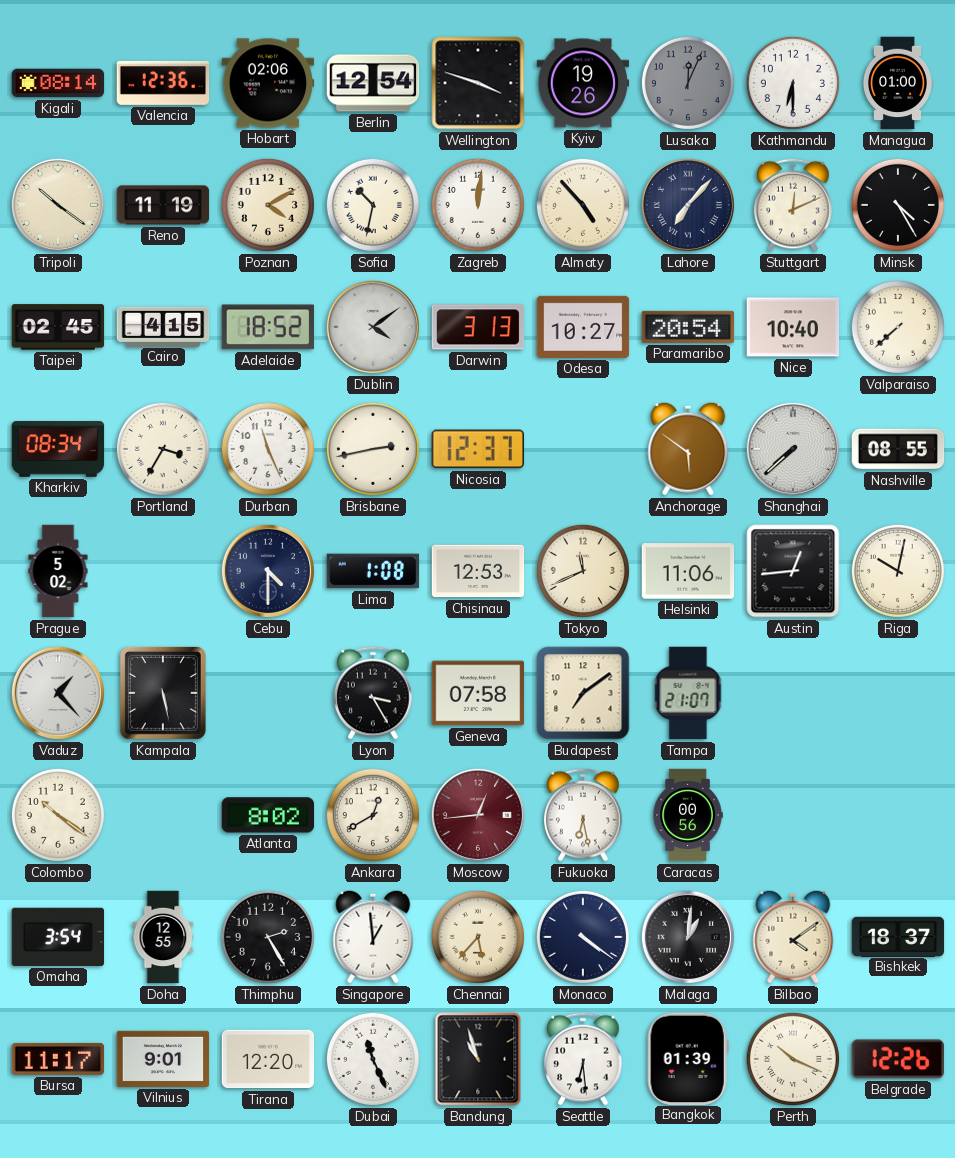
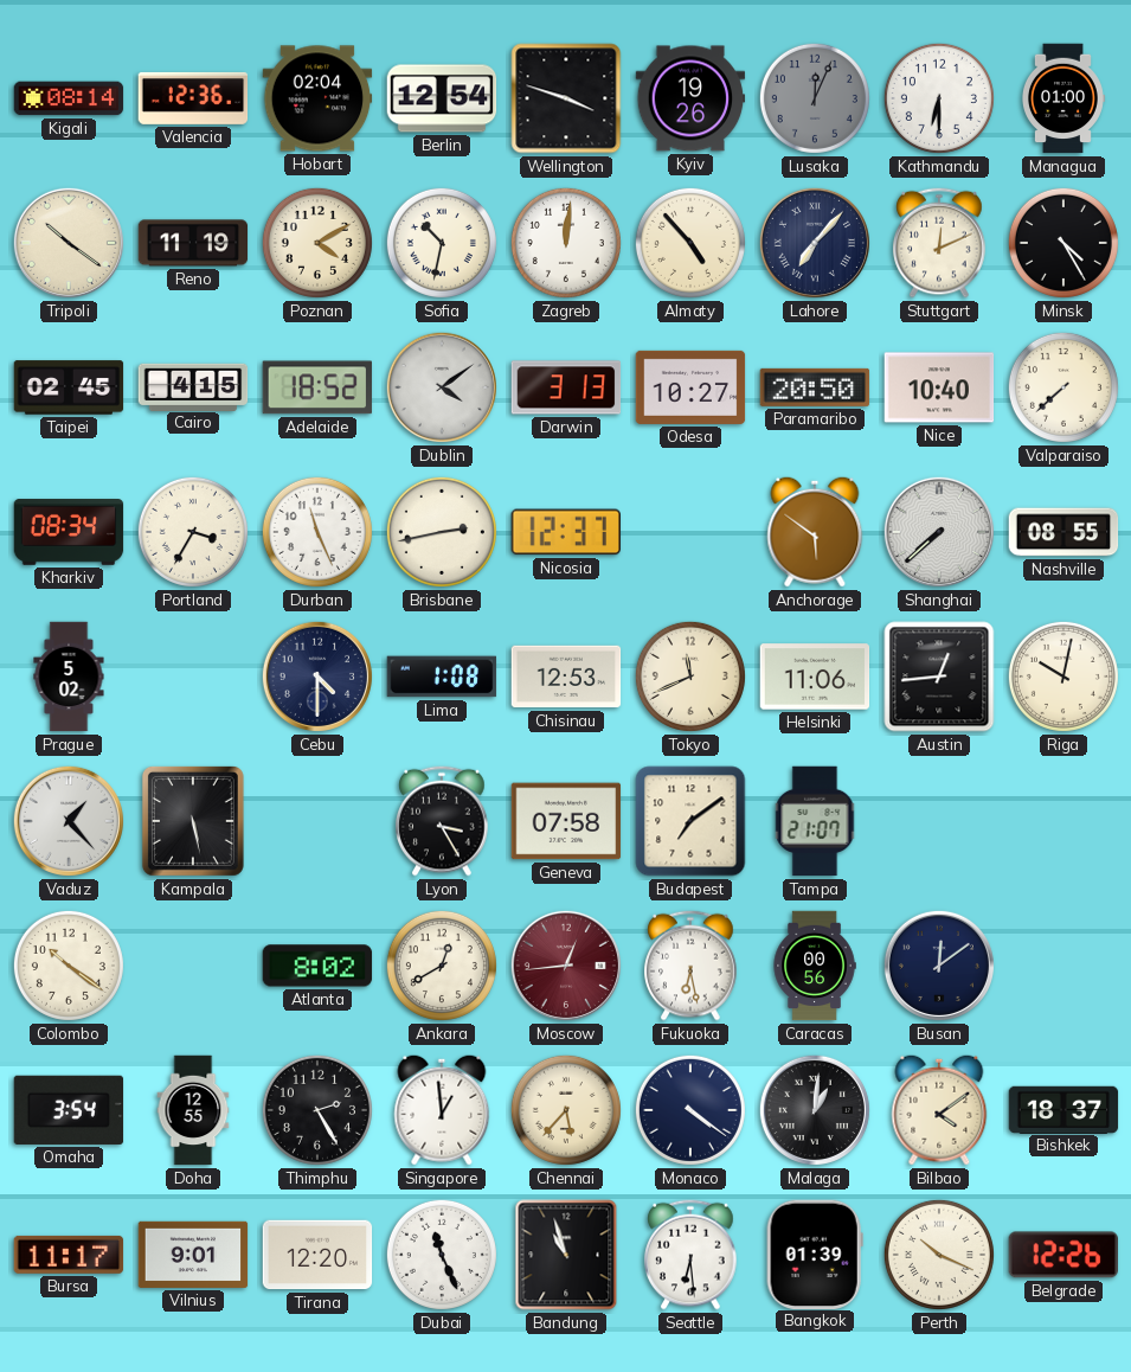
Hobart: 02:06 -> 02:04
Paramaribo: 20:54 -> 20:50
Busan: none -> 12:09
